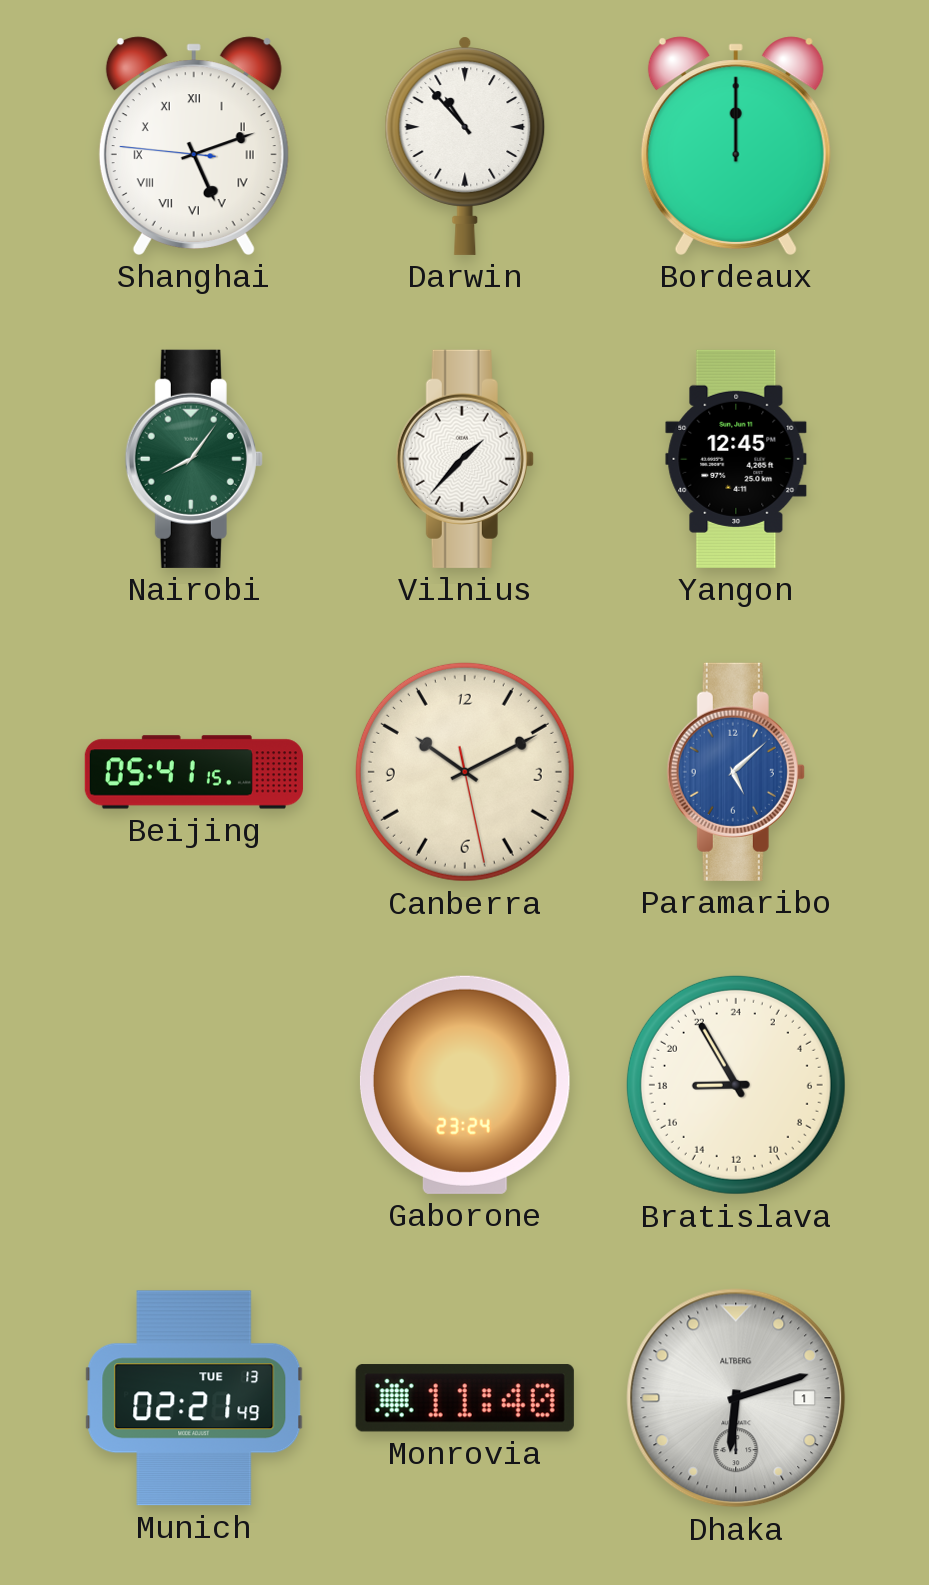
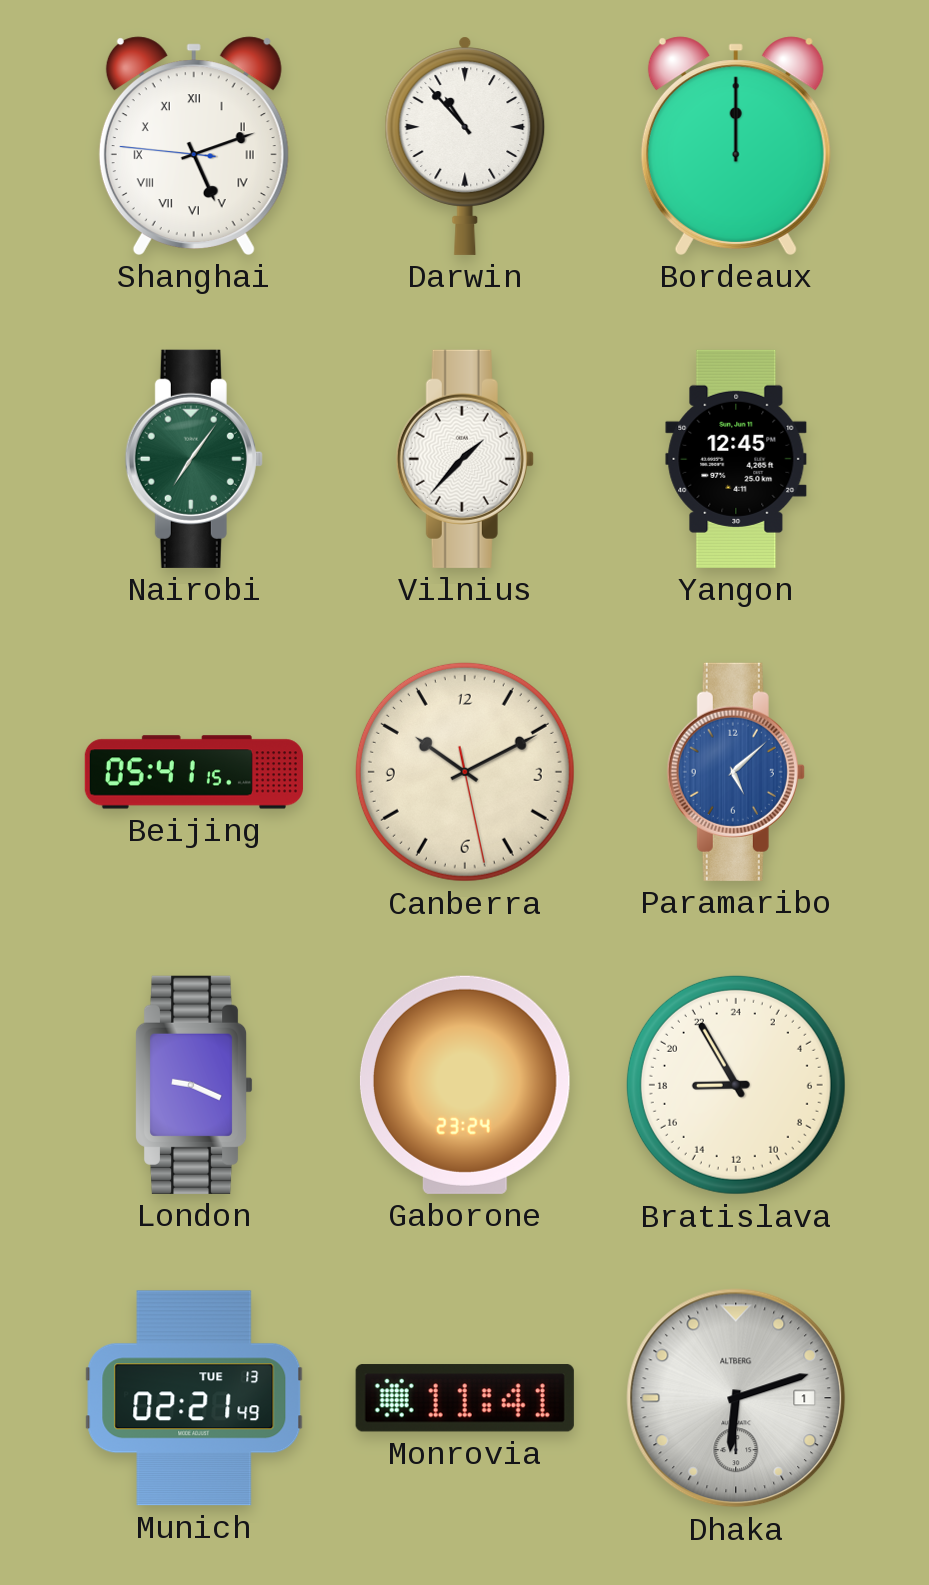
Nairobi: 8:06 -> 7:06
London: none -> 9:19
Monrovia: 11:40 -> 11:41
